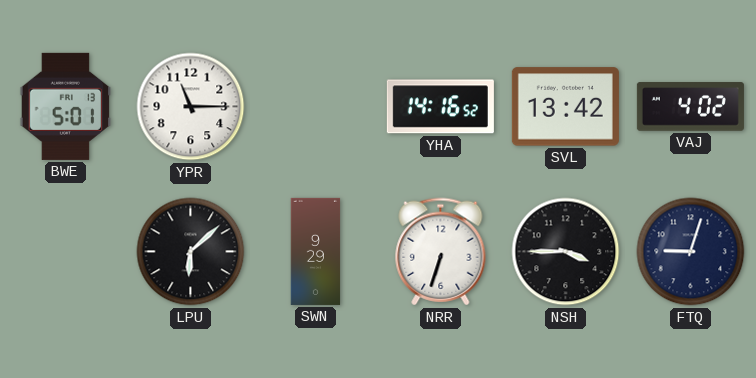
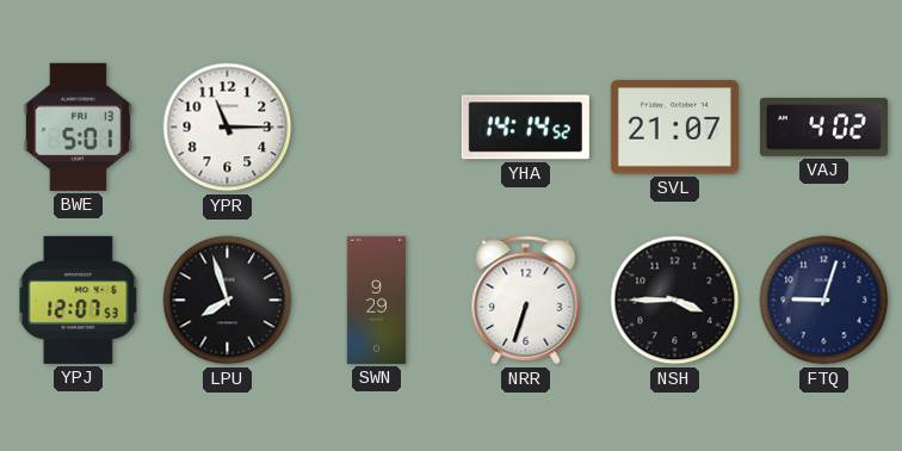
YHA: 14:16 -> 14:14
SVL: 13:42 -> 21:07
YPJ: none -> 12:07
LPU: 6:08 -> 7:57
